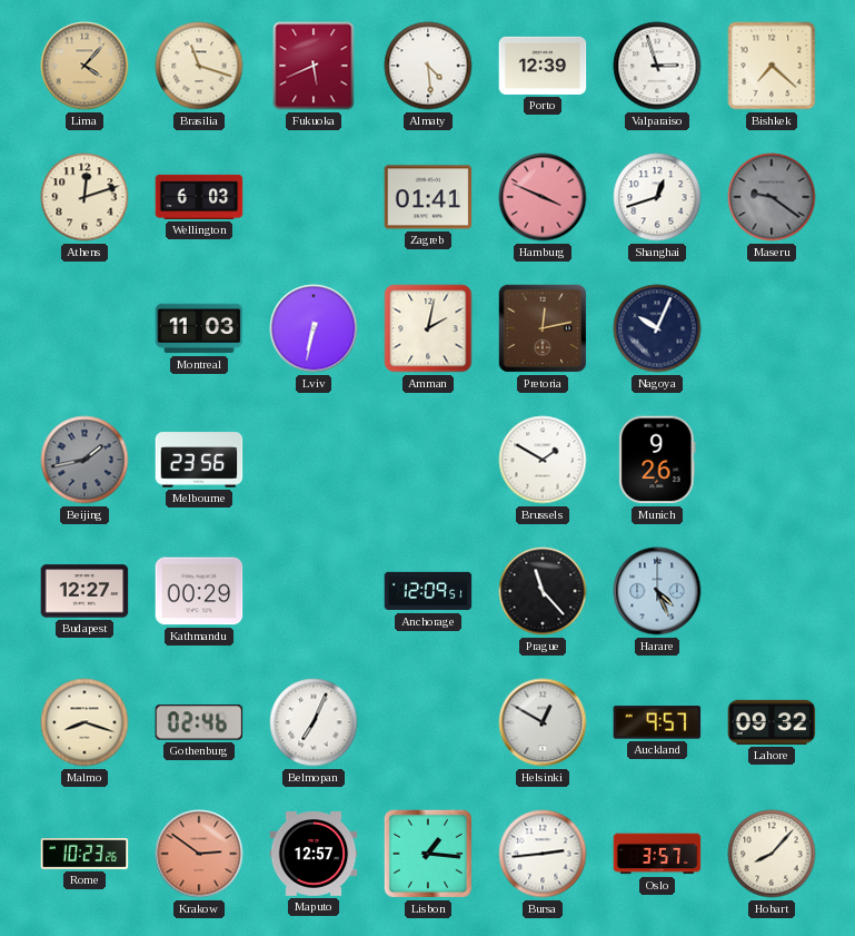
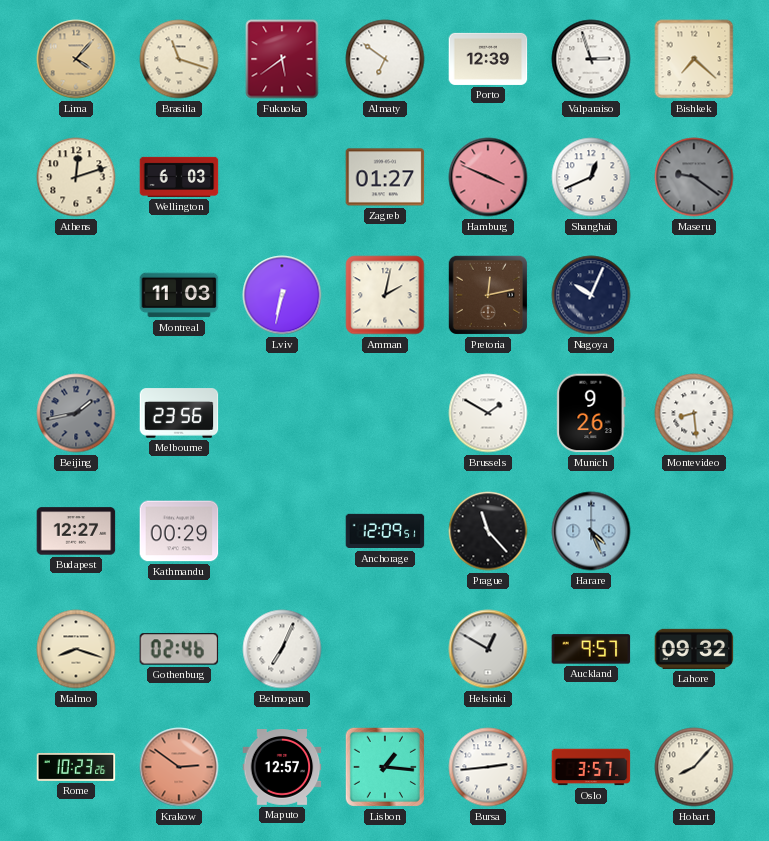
Fukuoka: 5:41 -> 5:39
Almaty: 4:29 -> 6:51
Zagreb: 01:41 -> 01:27
Shanghai: 12:42 -> 12:41
Montevideo: none -> 8:29
